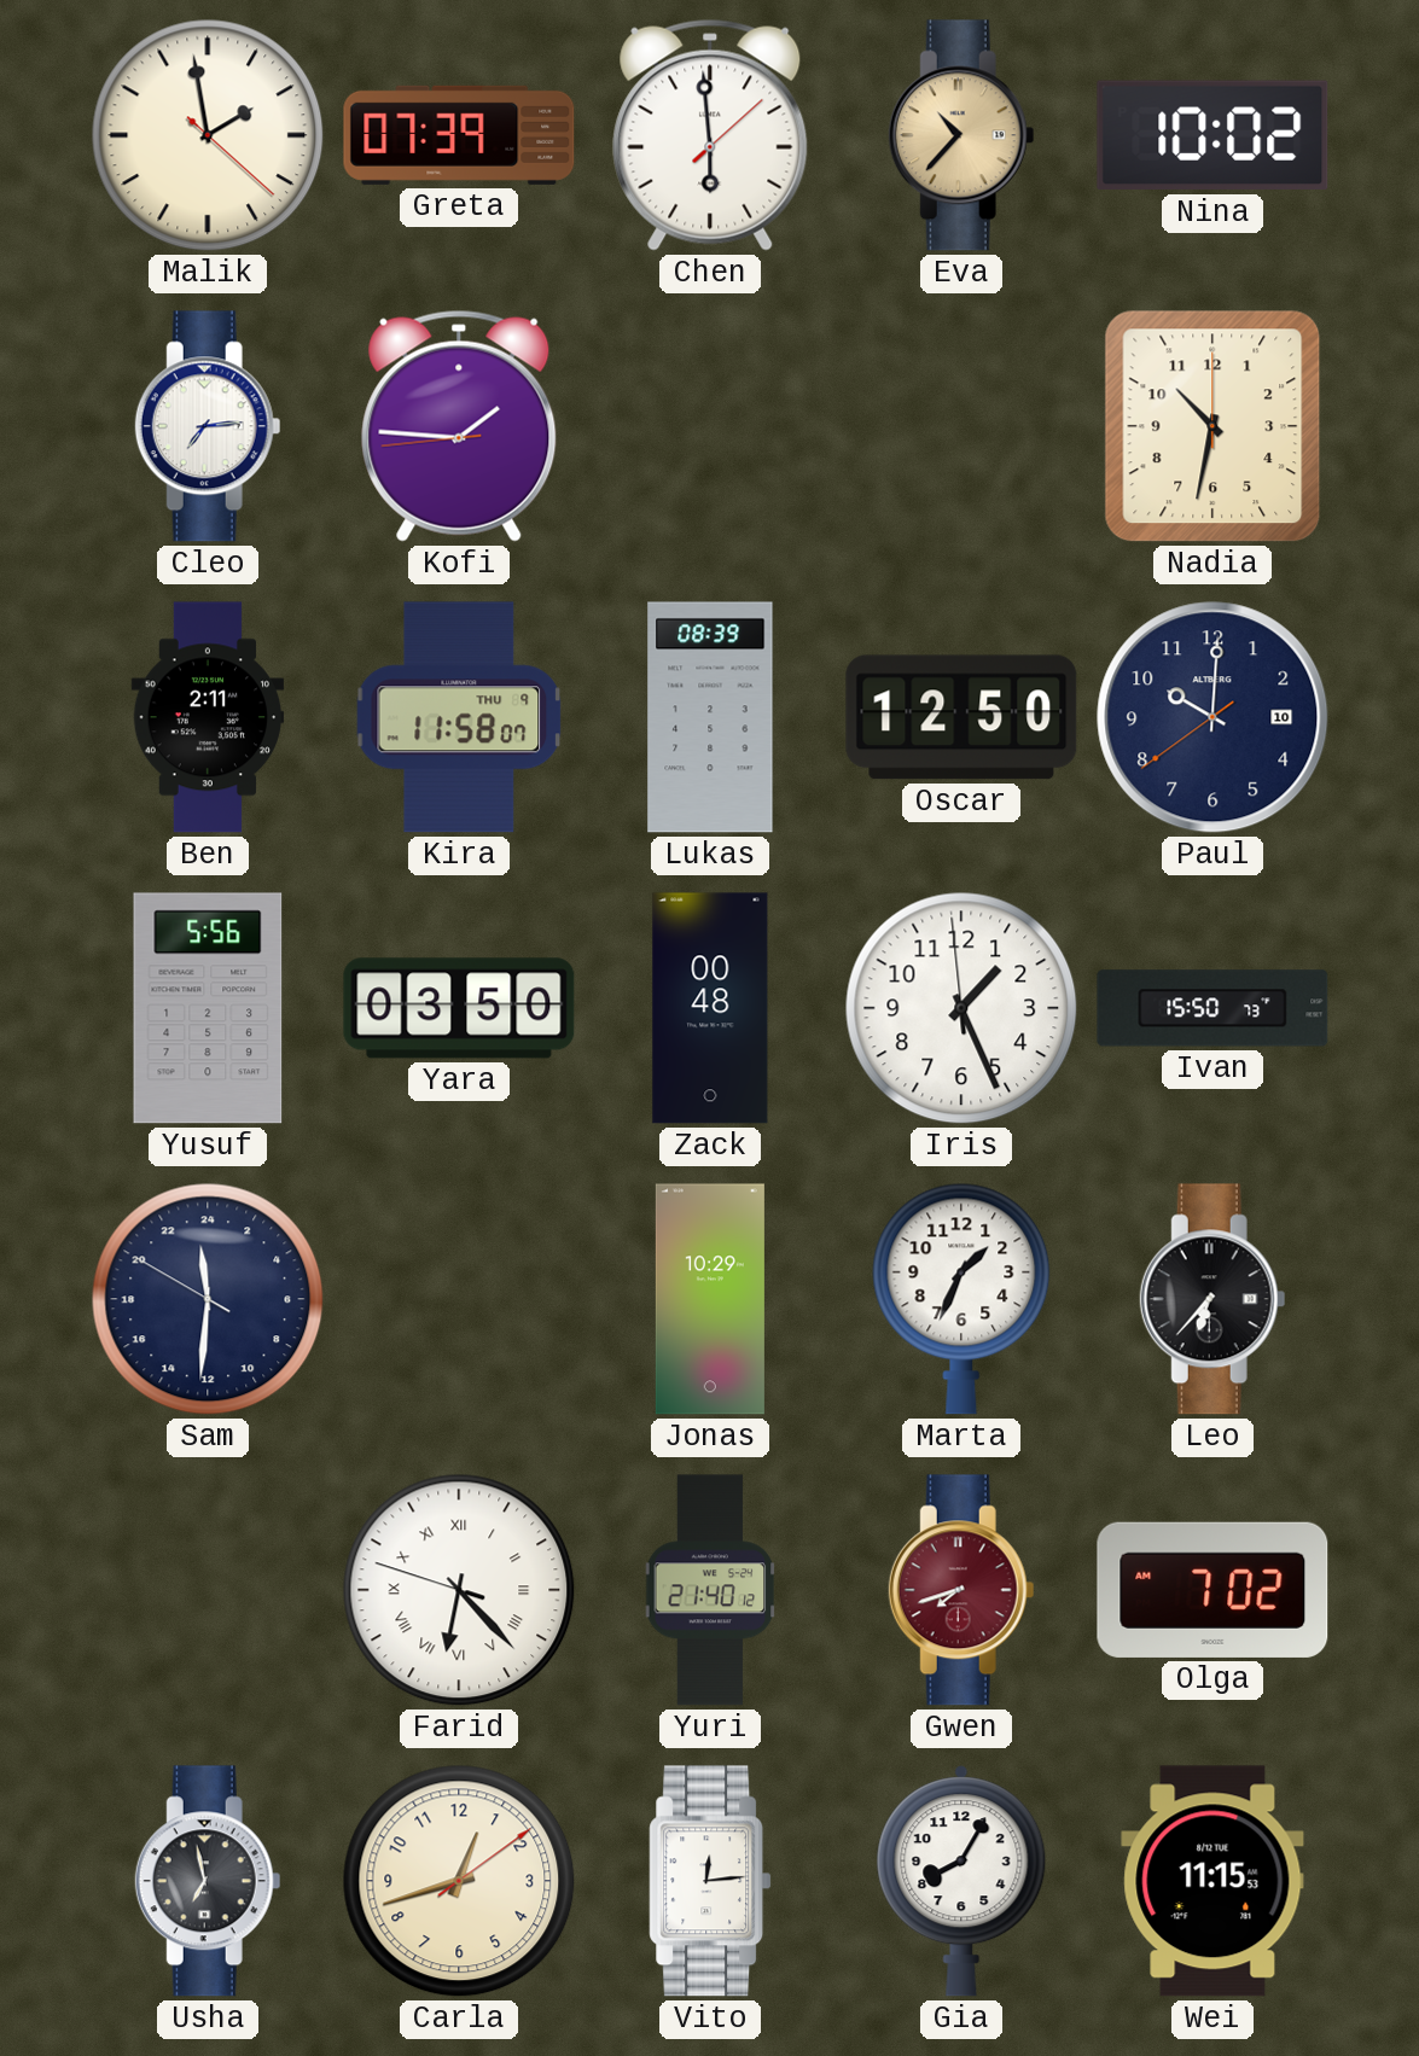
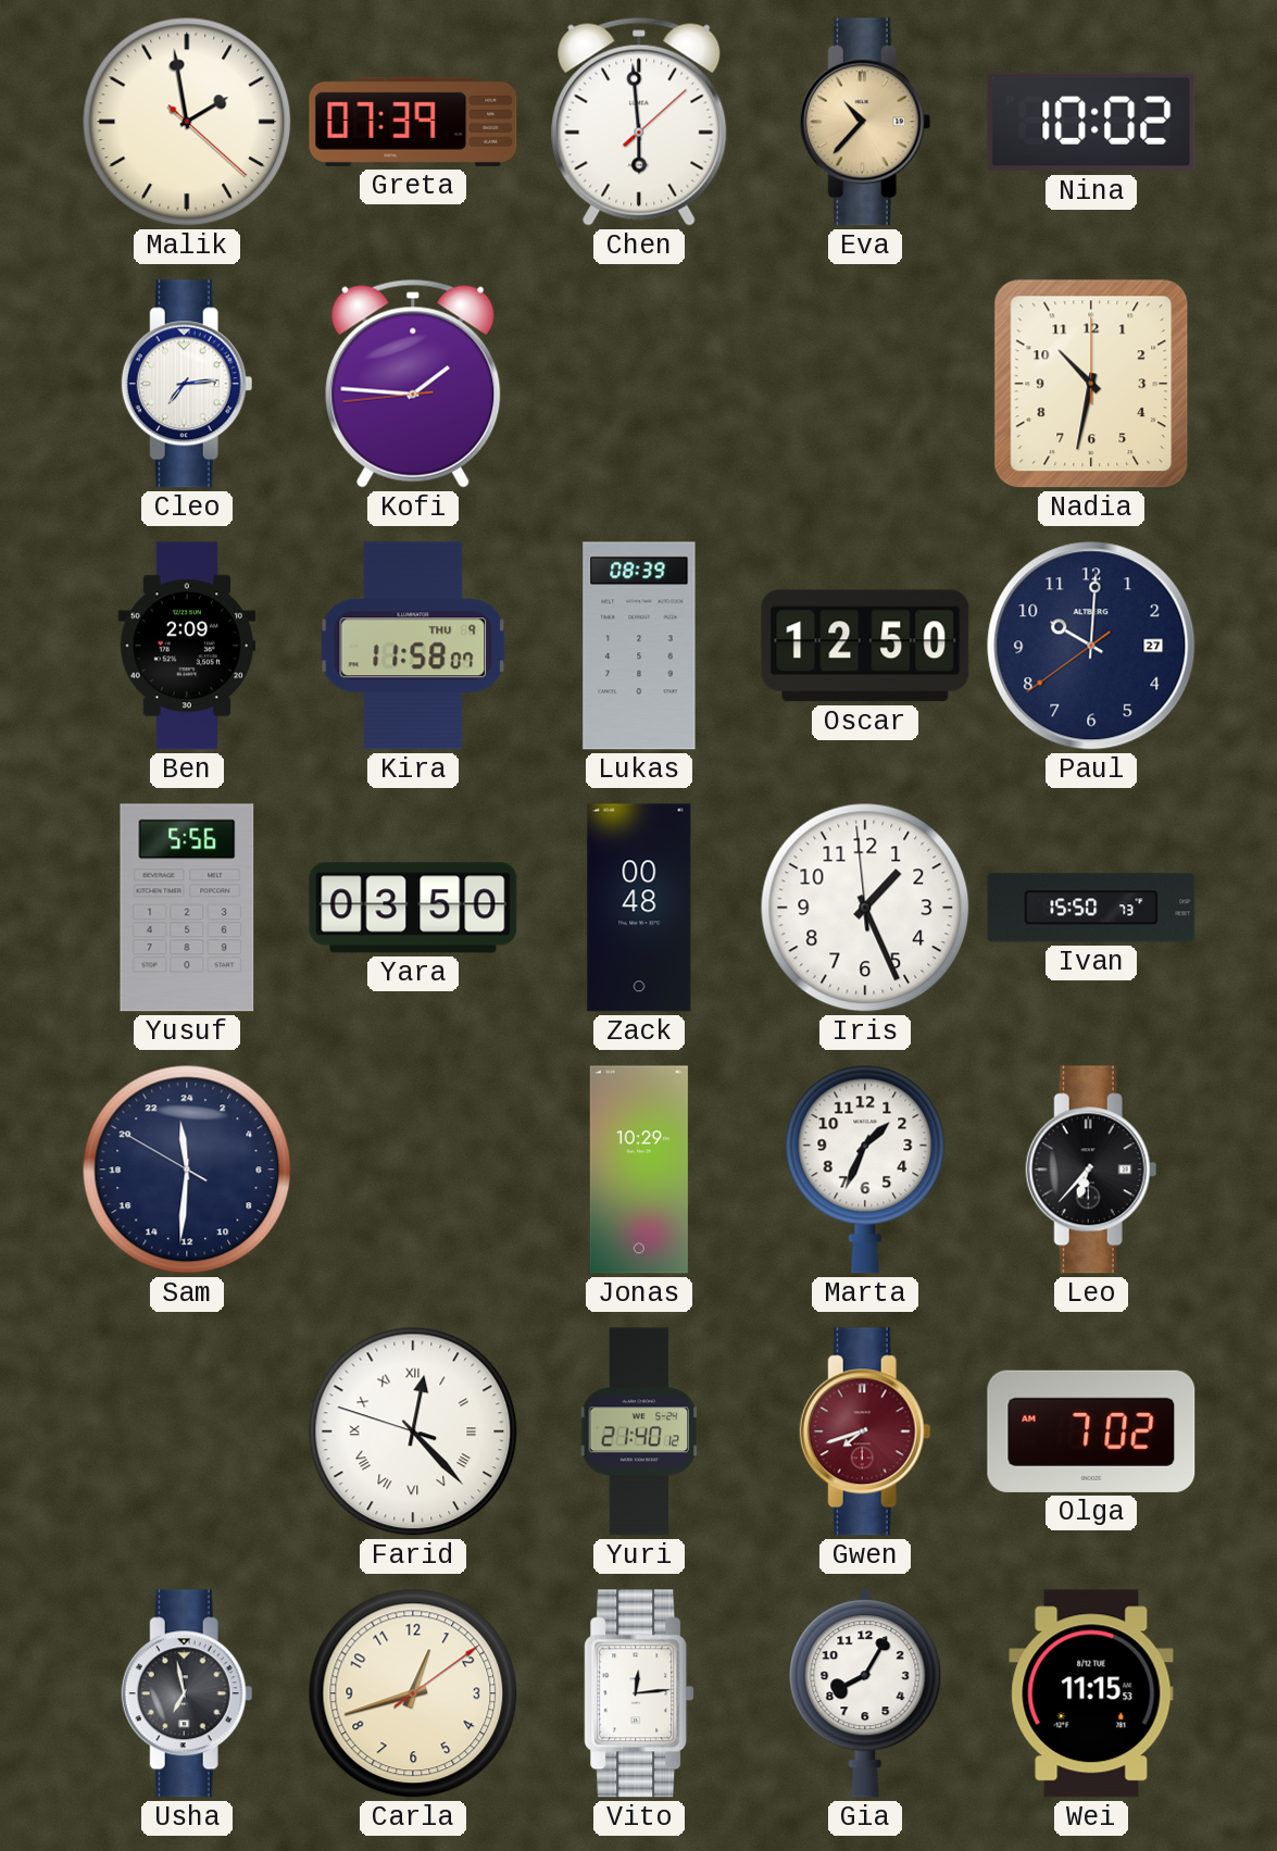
Ben: 2:11 -> 2:09
Paul date: 10 -> 27
Farid: 6:22 -> 12:22
